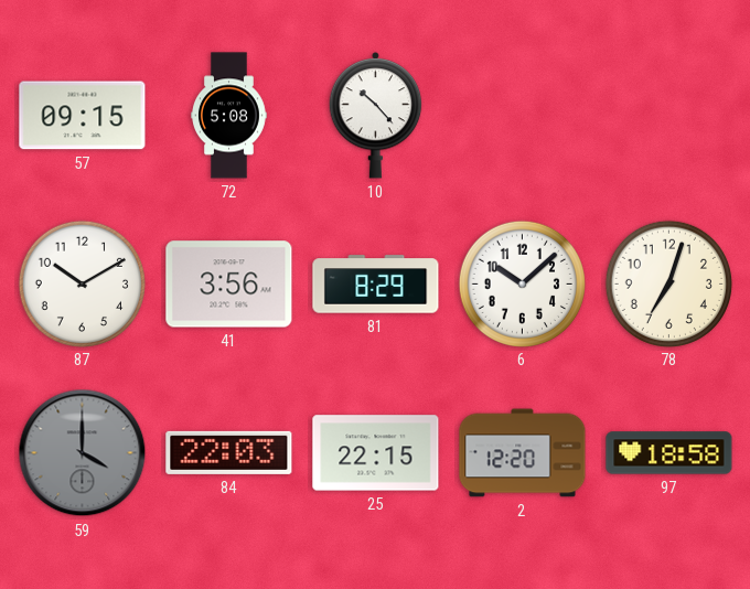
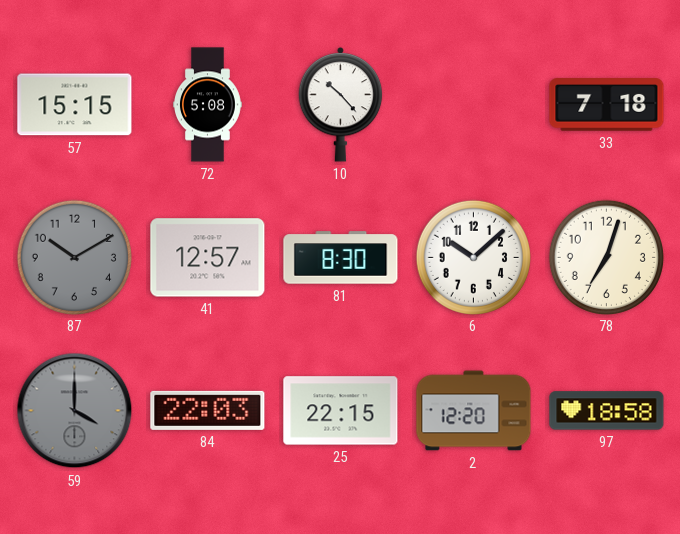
57: 09:15 -> 15:15
33: none -> 7:18
87 dial: white -> grey
41: 3:56 -> 12:57
81: 8:29 -> 8:30
